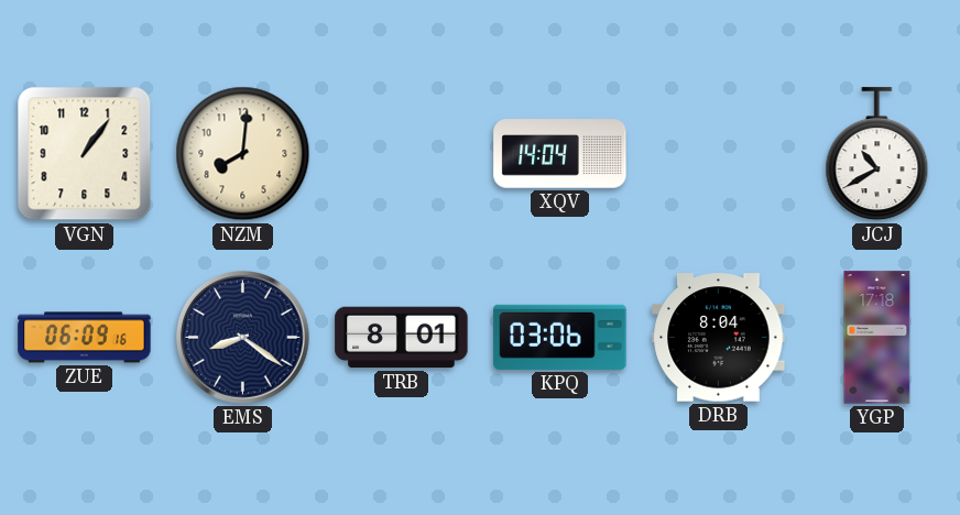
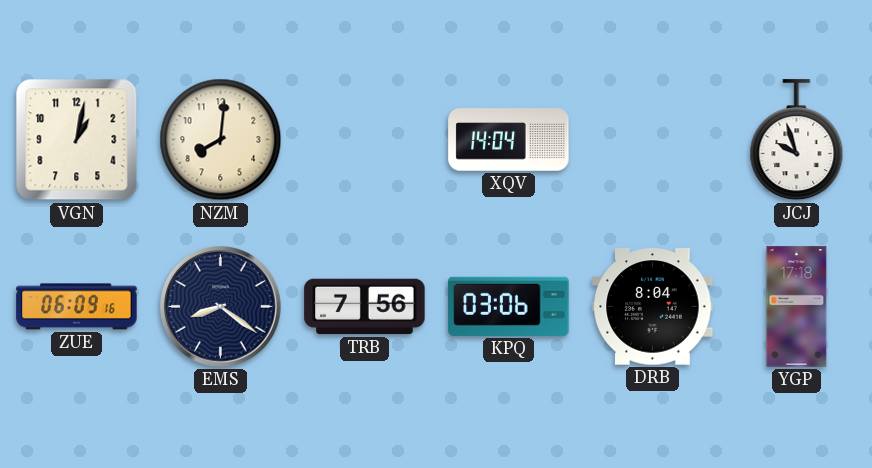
VGN: 1:06 -> 1:02
JCJ: 10:40 -> 9:57
TRB: 8:01 -> 7:56
